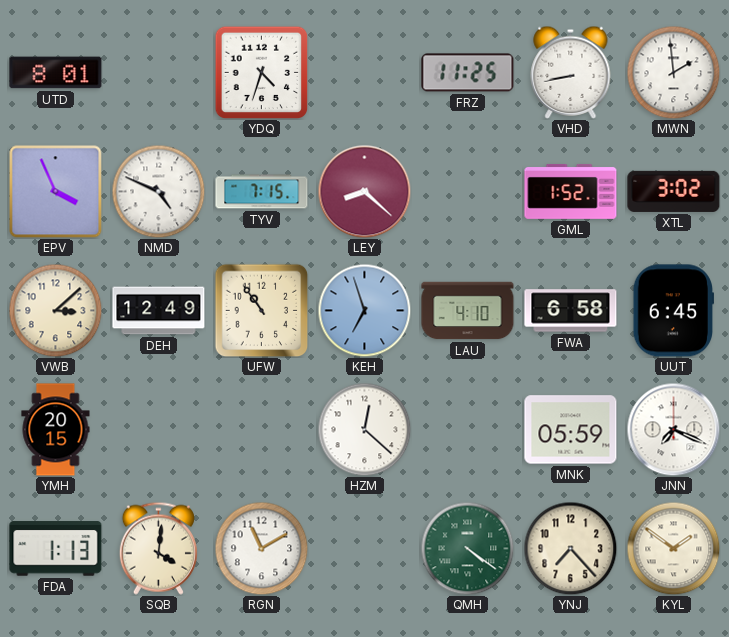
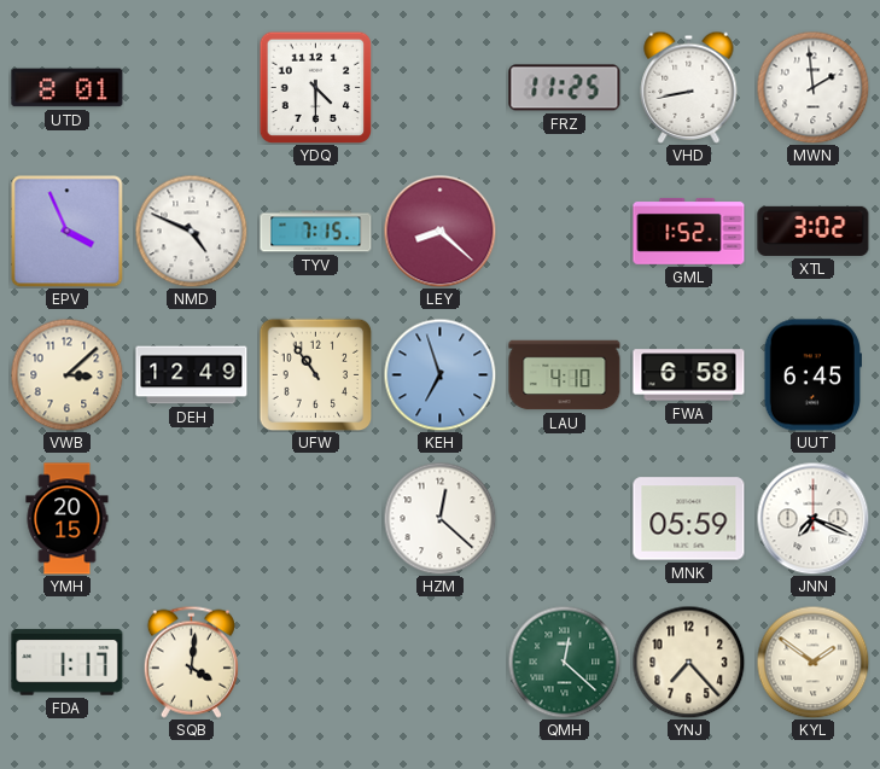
YDQ: 4:33 -> 4:30
FDA: 1:13 -> 1:17
RGN: 11:10 -> none
QMH: 4:21 -> 12:22
